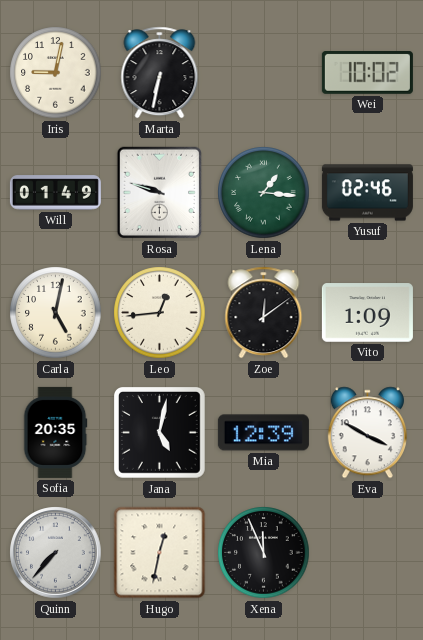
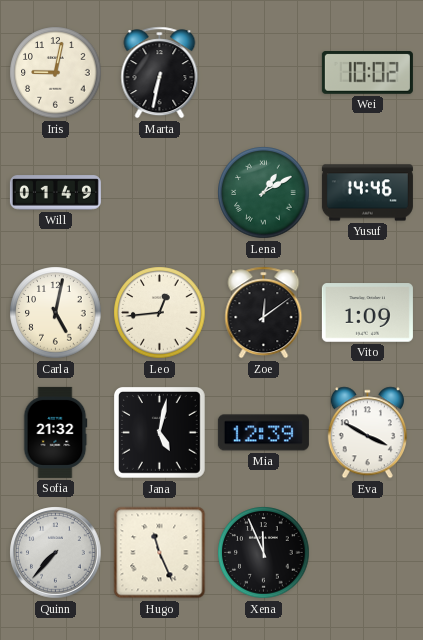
Rosa: 9:48 -> none
Lena: 1:16 -> 1:10
Yusuf: 02:46 -> 14:46
Sofia: 20:35 -> 21:32
Hugo: 12:32 -> 11:26
